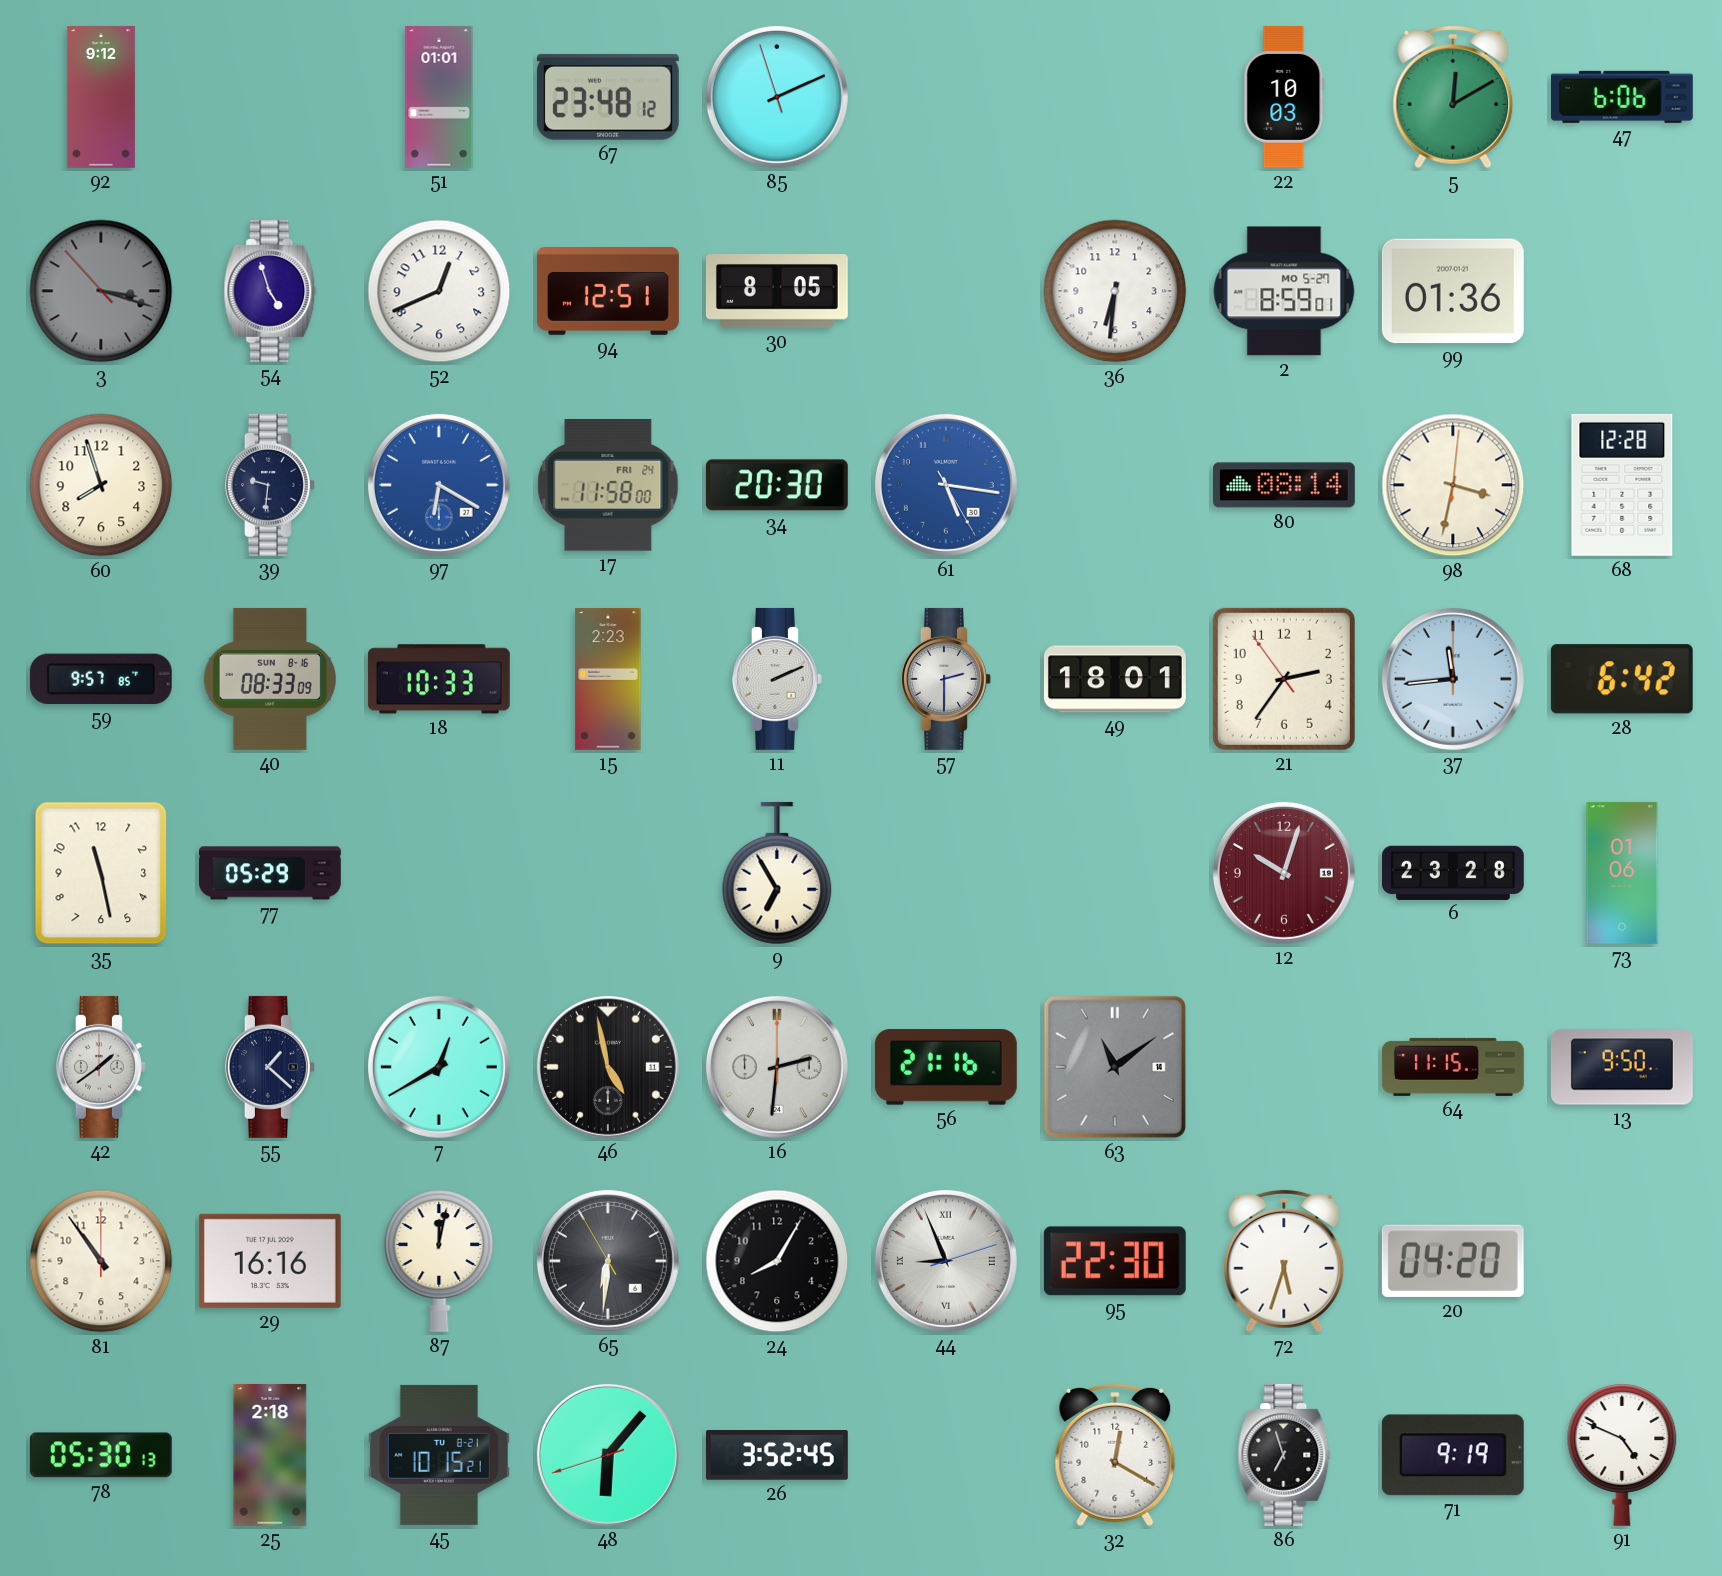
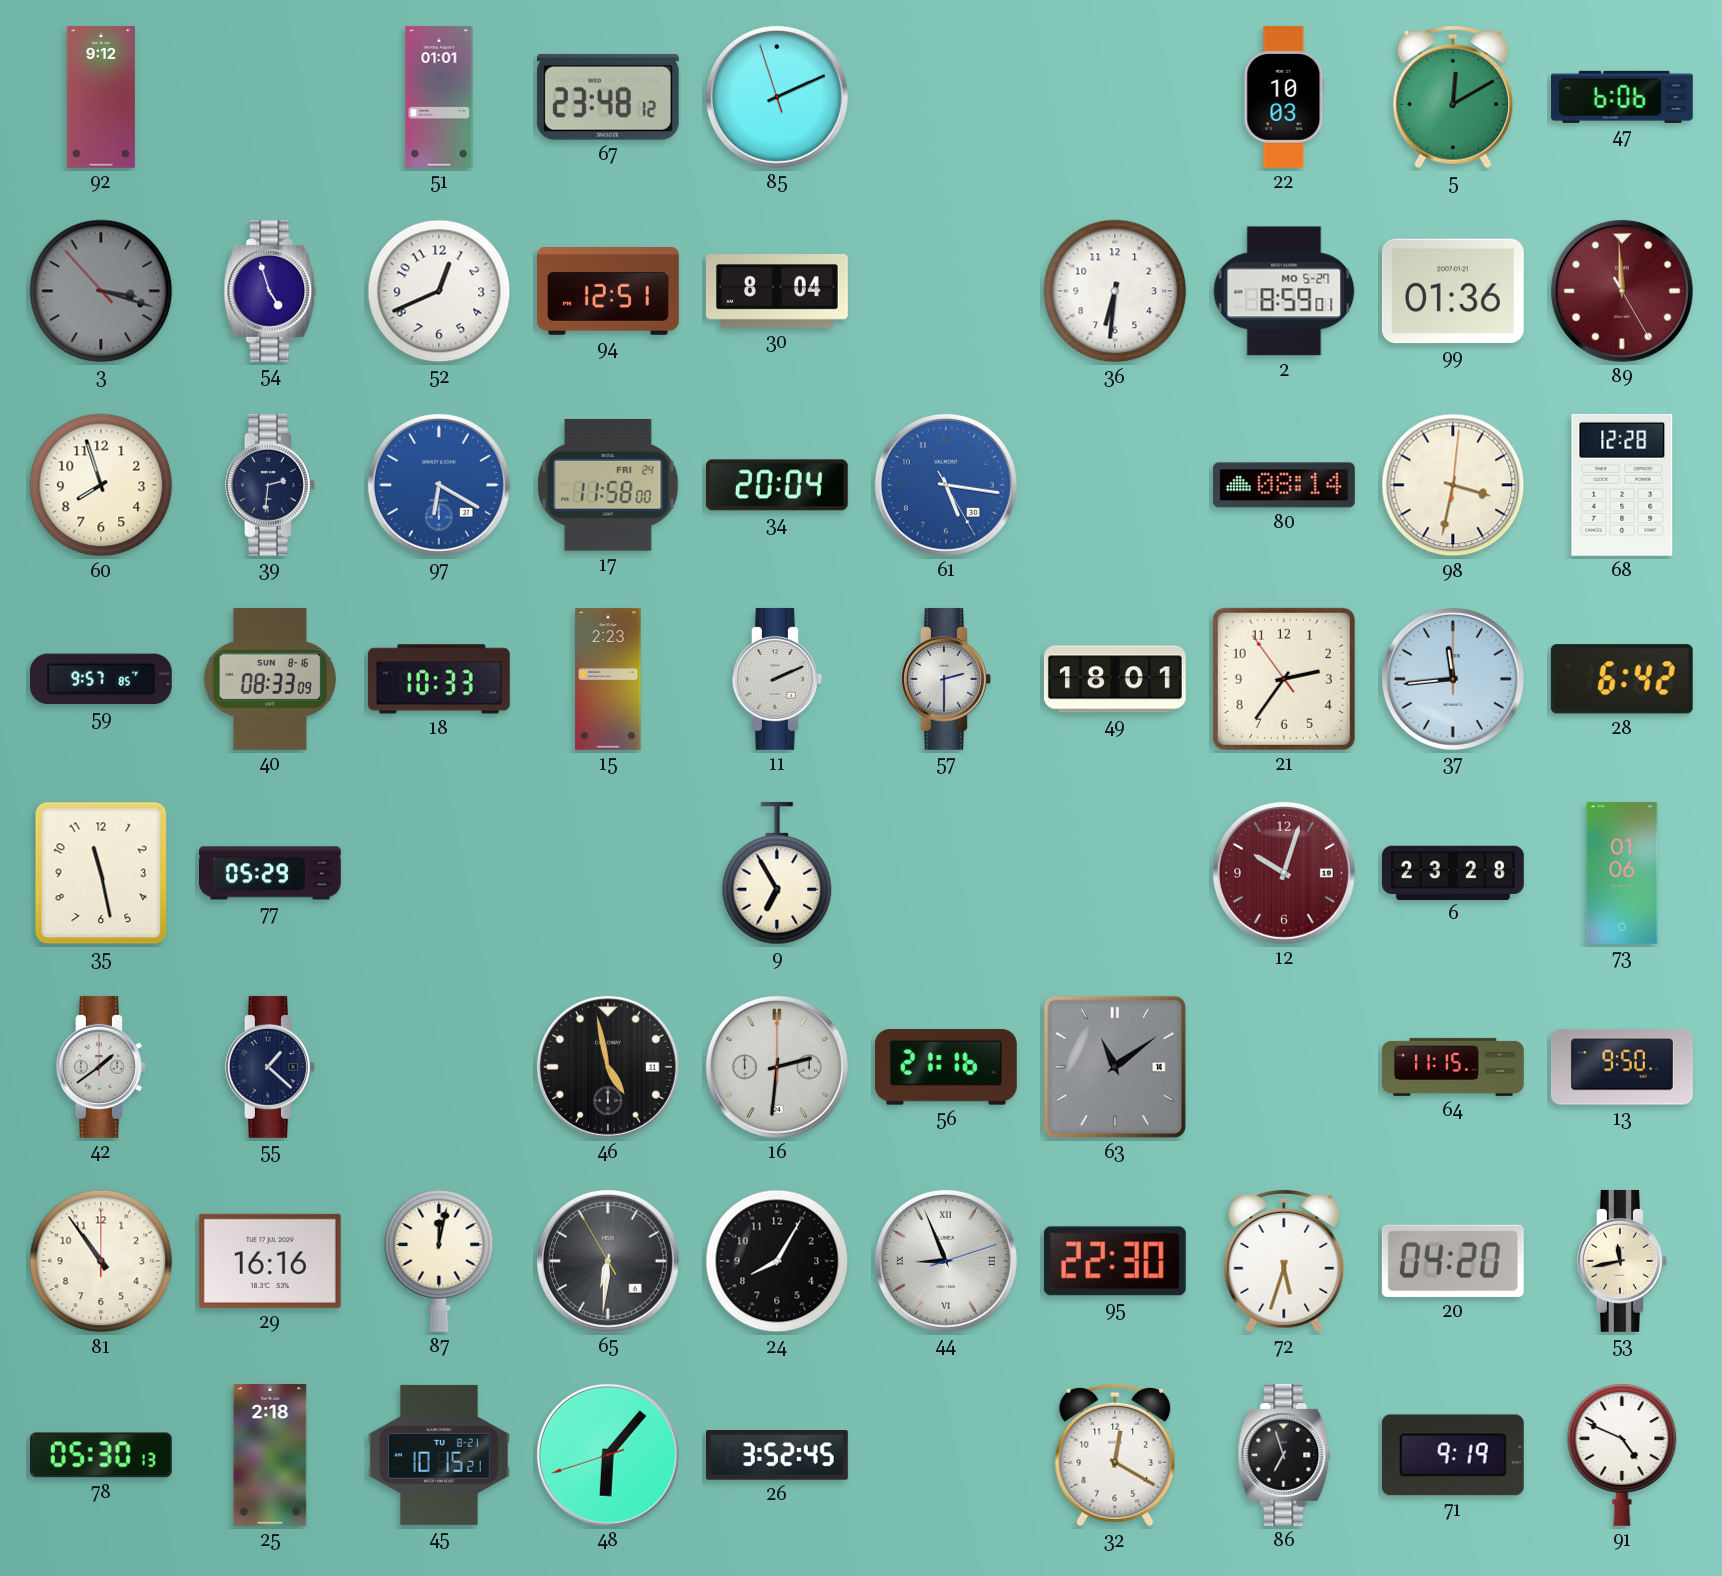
30: 8:05 -> 8:04
89: none -> 11:59
39: 9:31 -> 2:31
34: 20:30 -> 20:04
7: 12:40 -> none
53: none -> 11:43
